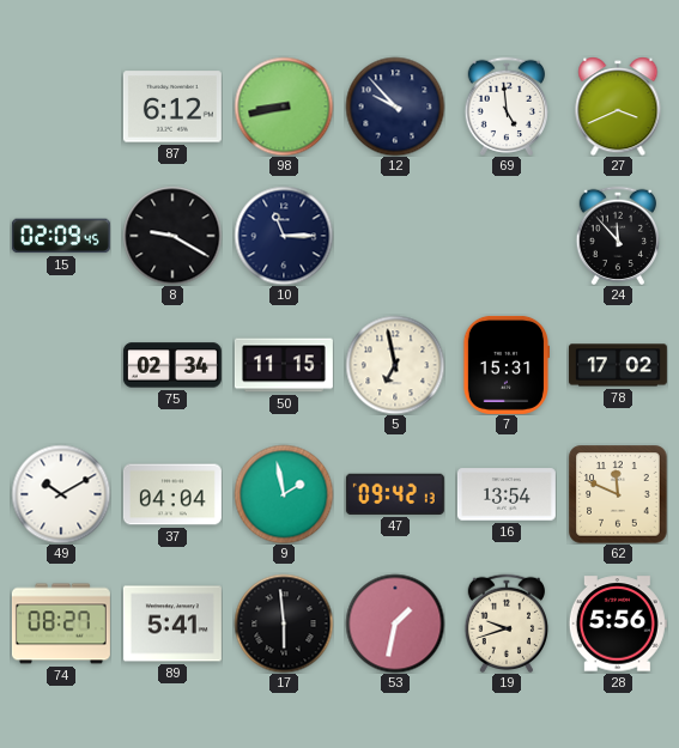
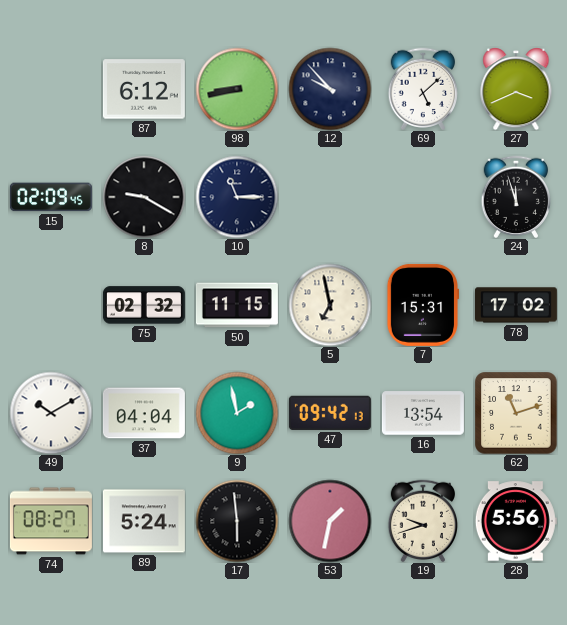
69: 4:59 -> 5:08
24: 11:53 -> 11:57
75: 02:34 -> 02:32
62: 11:49 -> 11:12
89: 5:41 -> 5:24
